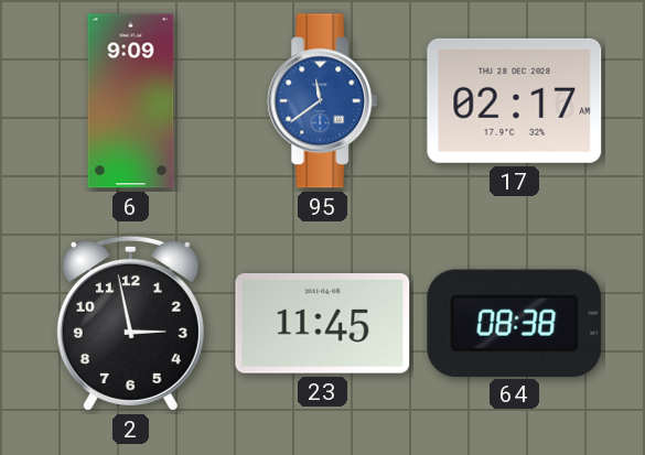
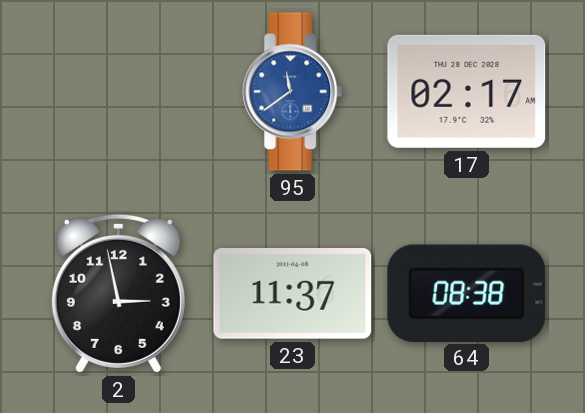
6: 9:09 -> none
23: 11:45 -> 11:37
